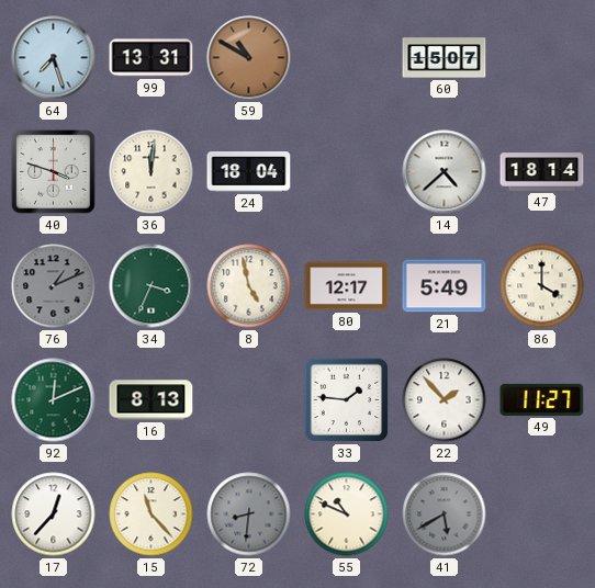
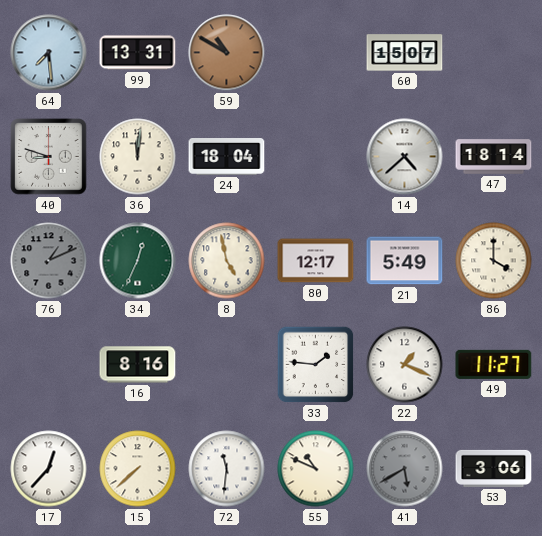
64: 7:27 -> 7:29
40: 3:48 -> 8:48
34: 3:34 -> 12:34
92: 12:11 -> none
16: 8:13 -> 8:16
22: 1:53 -> 1:19
15: 11:23 -> 7:38
72: 8:31 -> 11:31
72 dial: grey -> white
53: none -> 3:06
